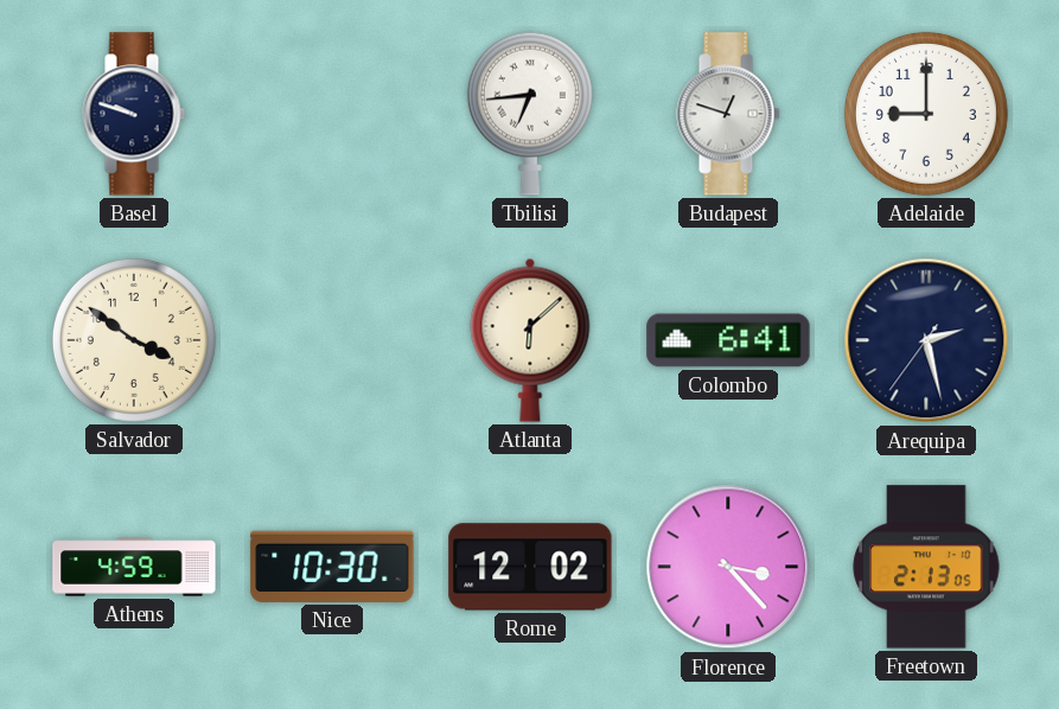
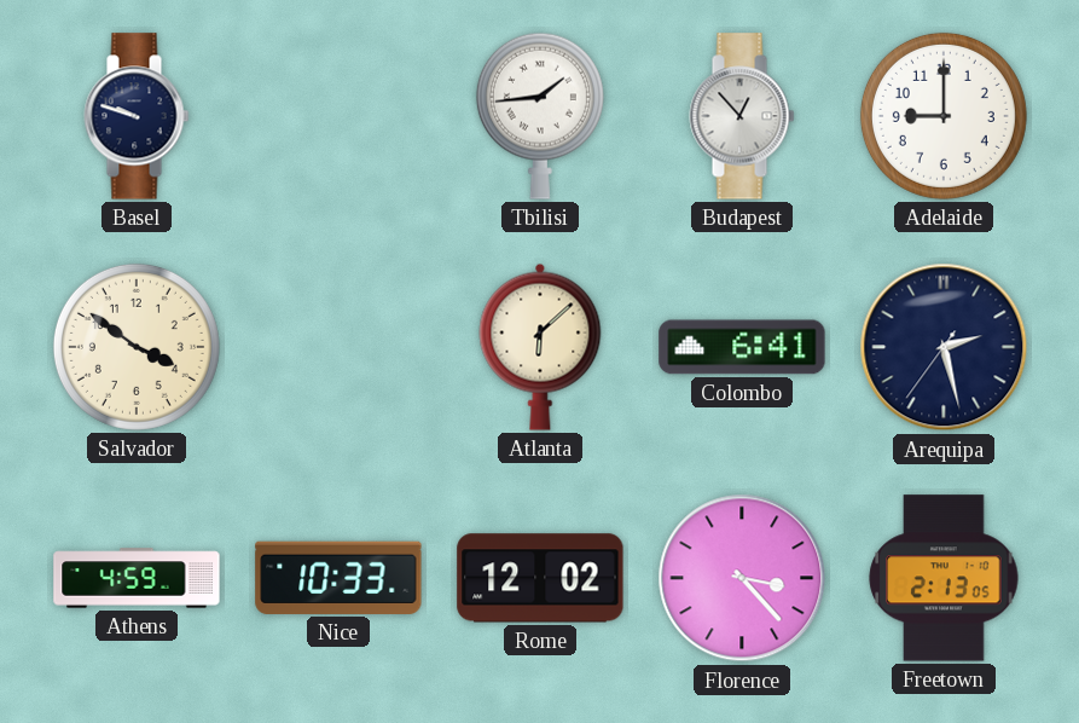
Tbilisi: 6:44 -> 1:44
Budapest: 12:48 -> 12:53
Nice: 10:30 -> 10:33
